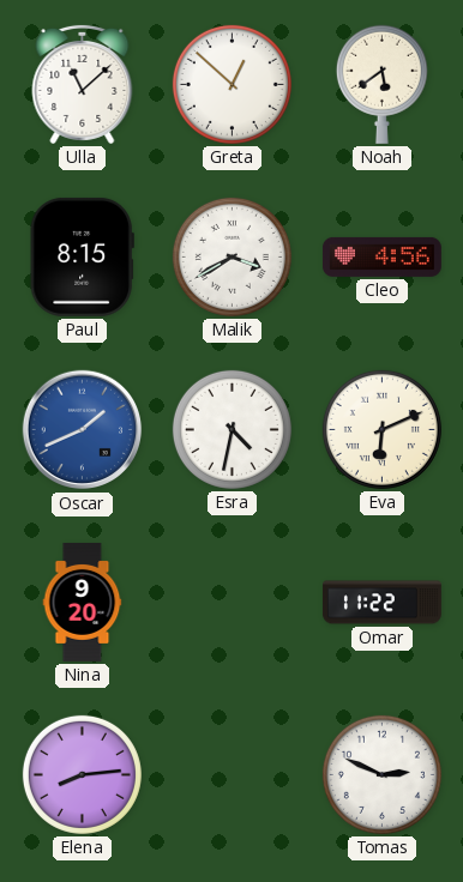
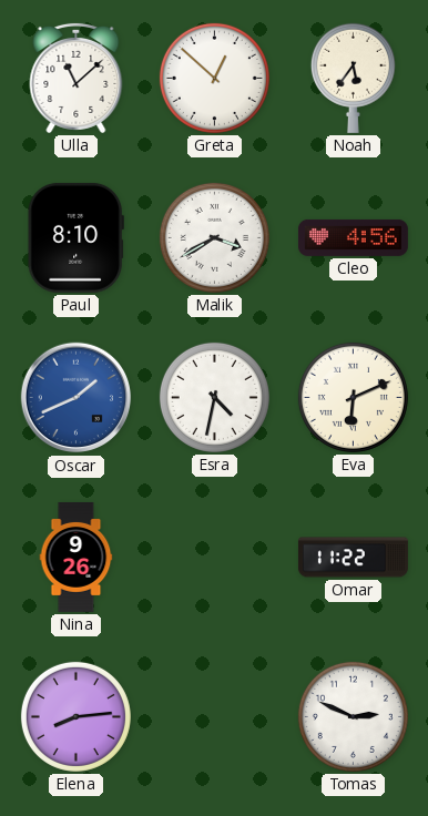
Noah: 5:39 -> 5:36
Paul: 8:15 -> 8:10
Nina: 9:20 -> 9:26
